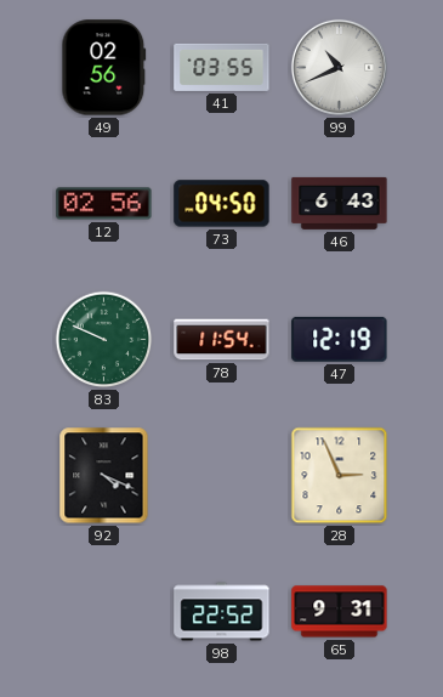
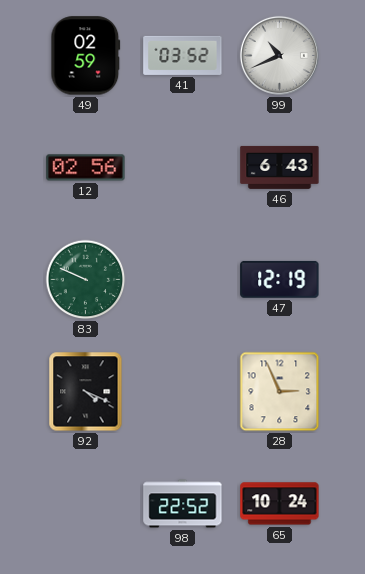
49: 02:56 -> 02:59
41: 03:55 -> 03:52
73: 04:50 -> none
78: 11:54 -> none
65: 9:31 -> 10:24
